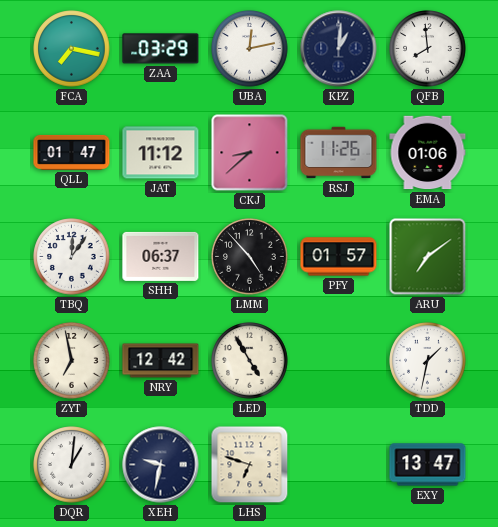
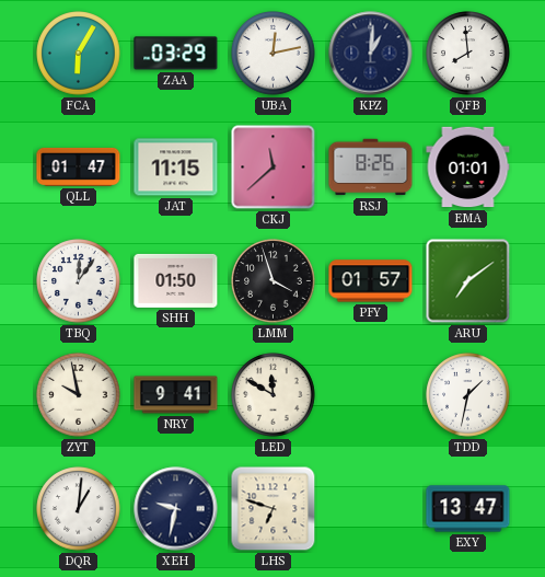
FCA: 7:17 -> 6:05
JAT: 11:12 -> 11:15
CKJ: 8:38 -> 11:38
RSJ: 11:26 -> 8:26
EMA: 01:06 -> 01:01
SHH: 06:37 -> 01:50
LMM: 4:53 -> 3:57
ZYT: 6:58 -> 9:58
NRY: 12:42 -> 9:41
LED: 4:55 -> 11:50
